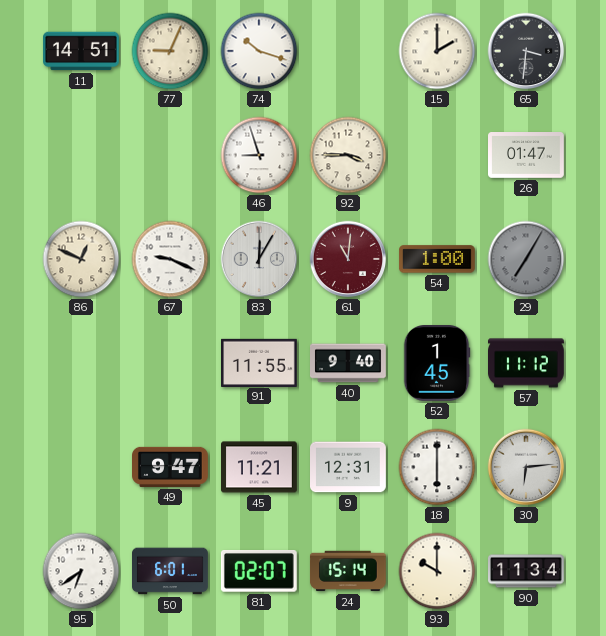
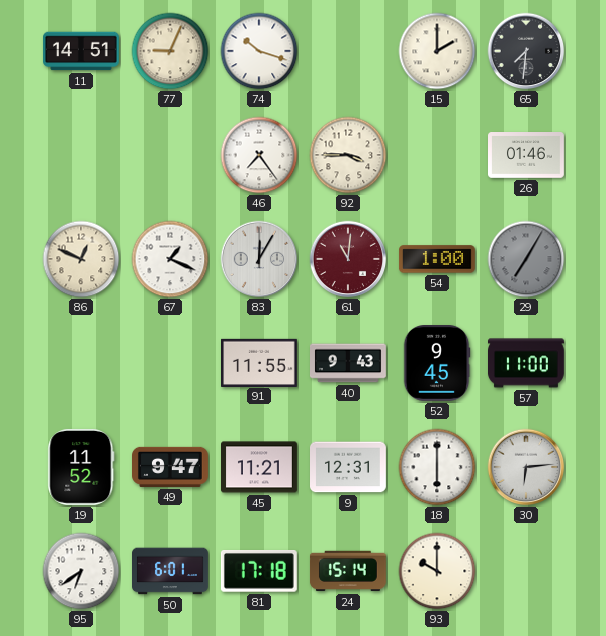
65: 3:31 -> 7:31
46: 8:57 -> 7:24
26: 01:47 -> 01:46
67: 9:19 -> 1:19
40: 9:40 -> 9:43
52: 1:45 -> 9:45
57: 11:12 -> 11:00
19: none -> 11:52
81: 02:07 -> 17:18
90: 11:34 -> none
